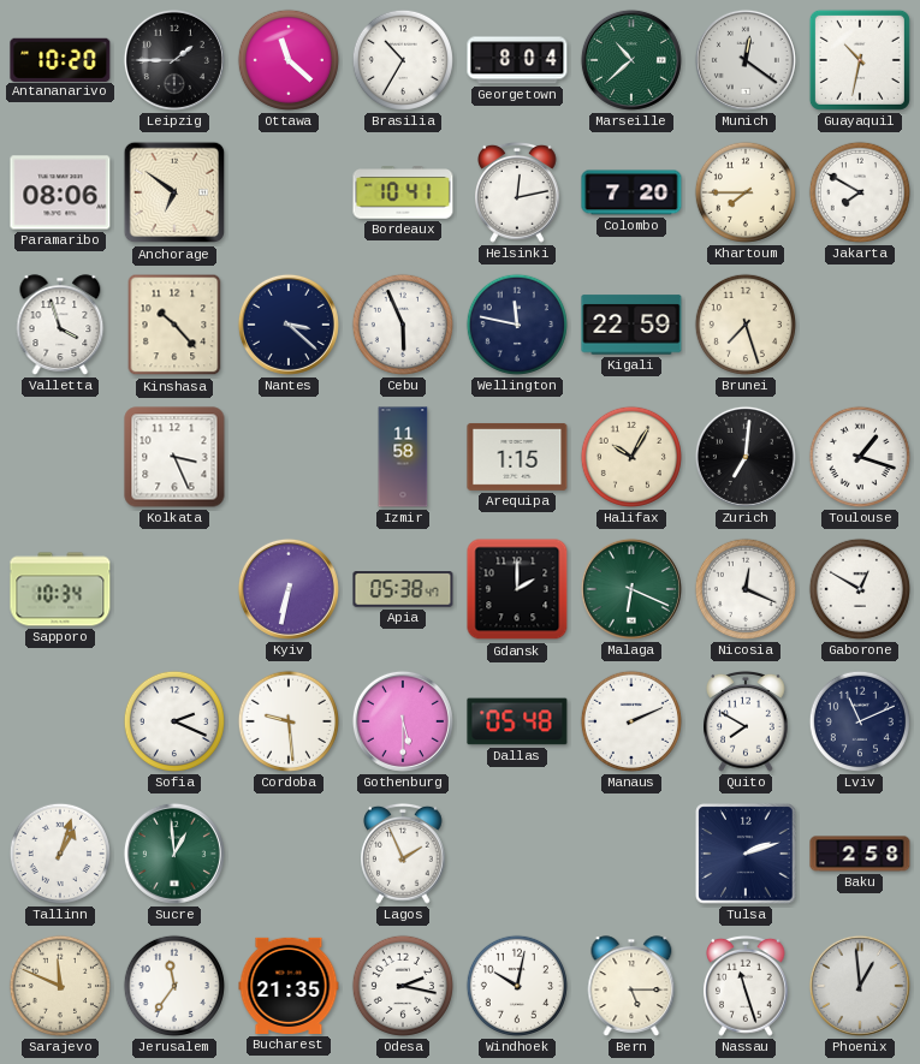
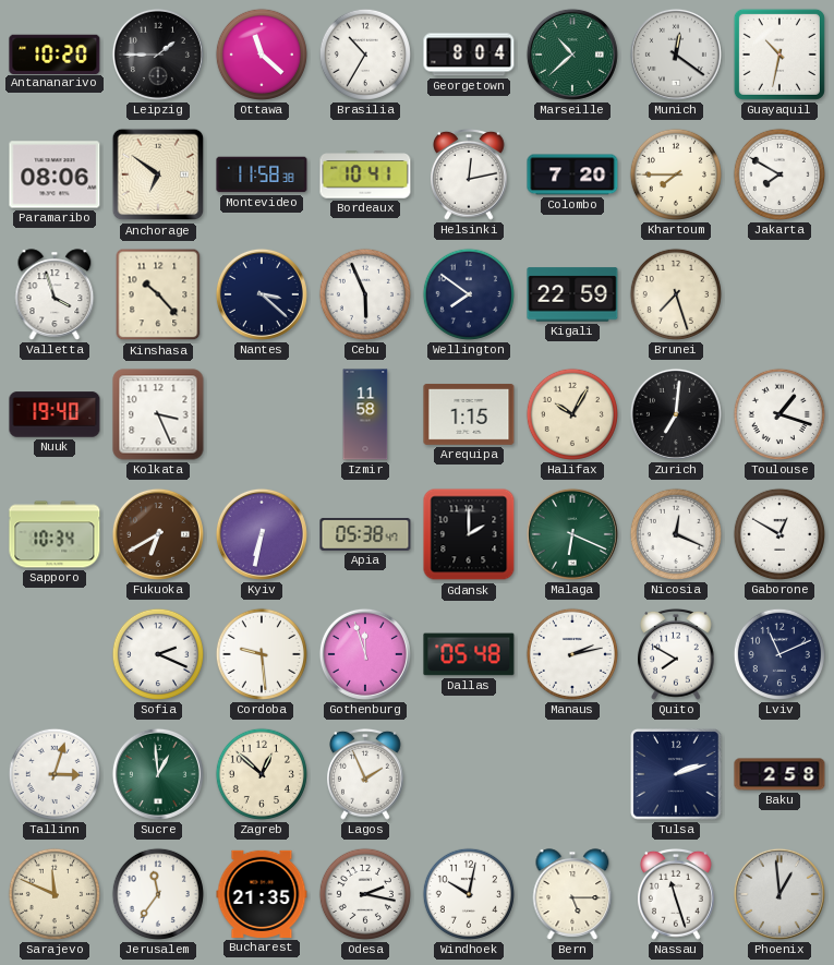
Montevideo: none -> 11:58
Wellington: 11:47 -> 7:51
Nuuk: none -> 19:40
Fukuoka: none -> 6:40
Gothenburg: 5:30 -> 11:57
Manaus: 2:11 -> 2:13
Tallinn: 1:03 -> 3:03
Zagreb: none -> 12:52
